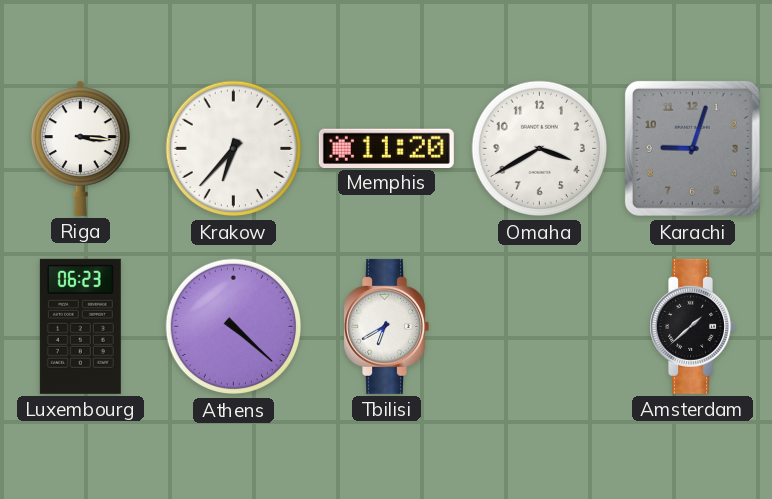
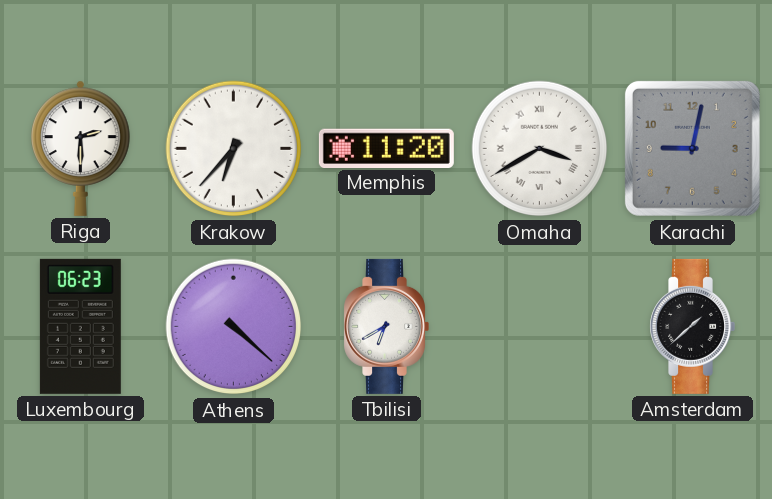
Riga: 3:16 -> 2:30
Omaha numerals: Arabic -> Roman
Karachi: 9:03 -> 9:02
